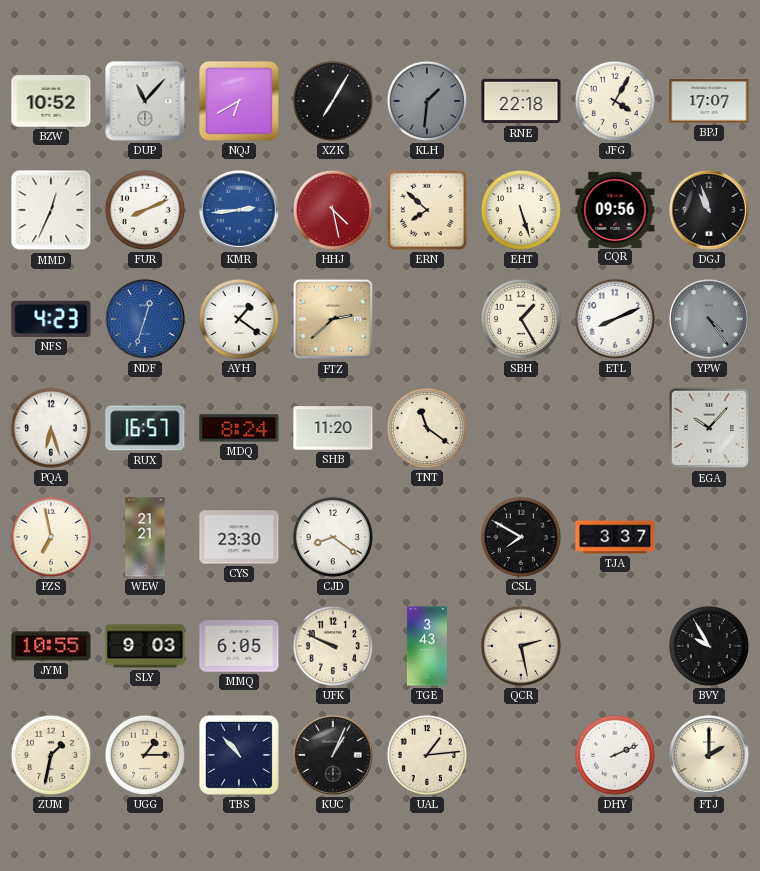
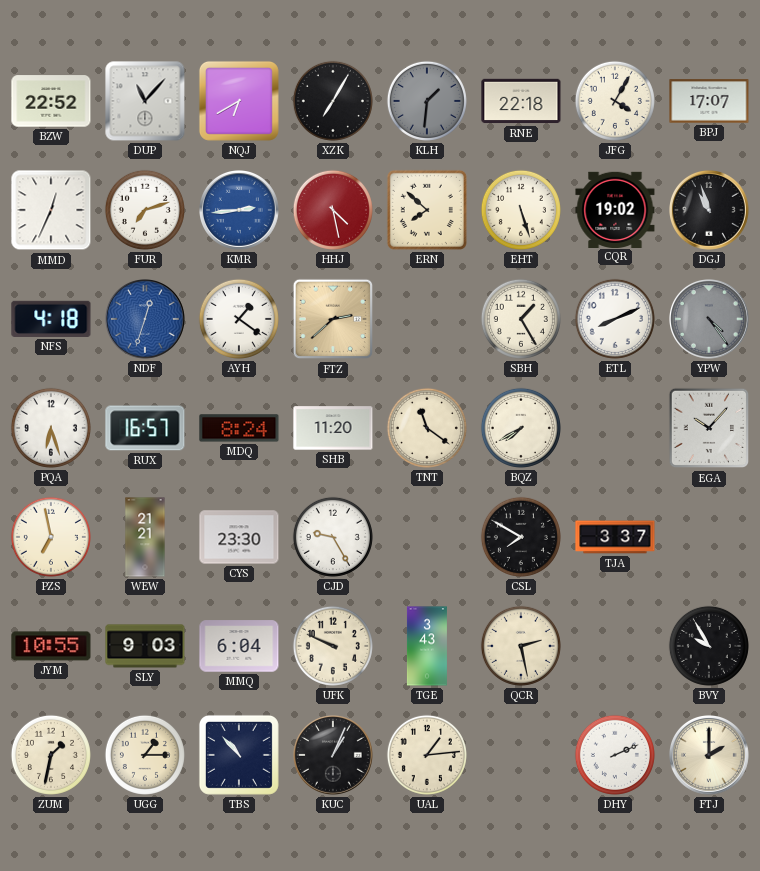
BZW: 10:52 -> 22:52
FUR: 8:11 -> 7:12
CQR: 09:56 -> 19:02
NFS: 4:23 -> 4:18
BQZ: none -> 7:40
CJD: 8:21 -> 9:25
MMQ: 6:05 -> 6:04
